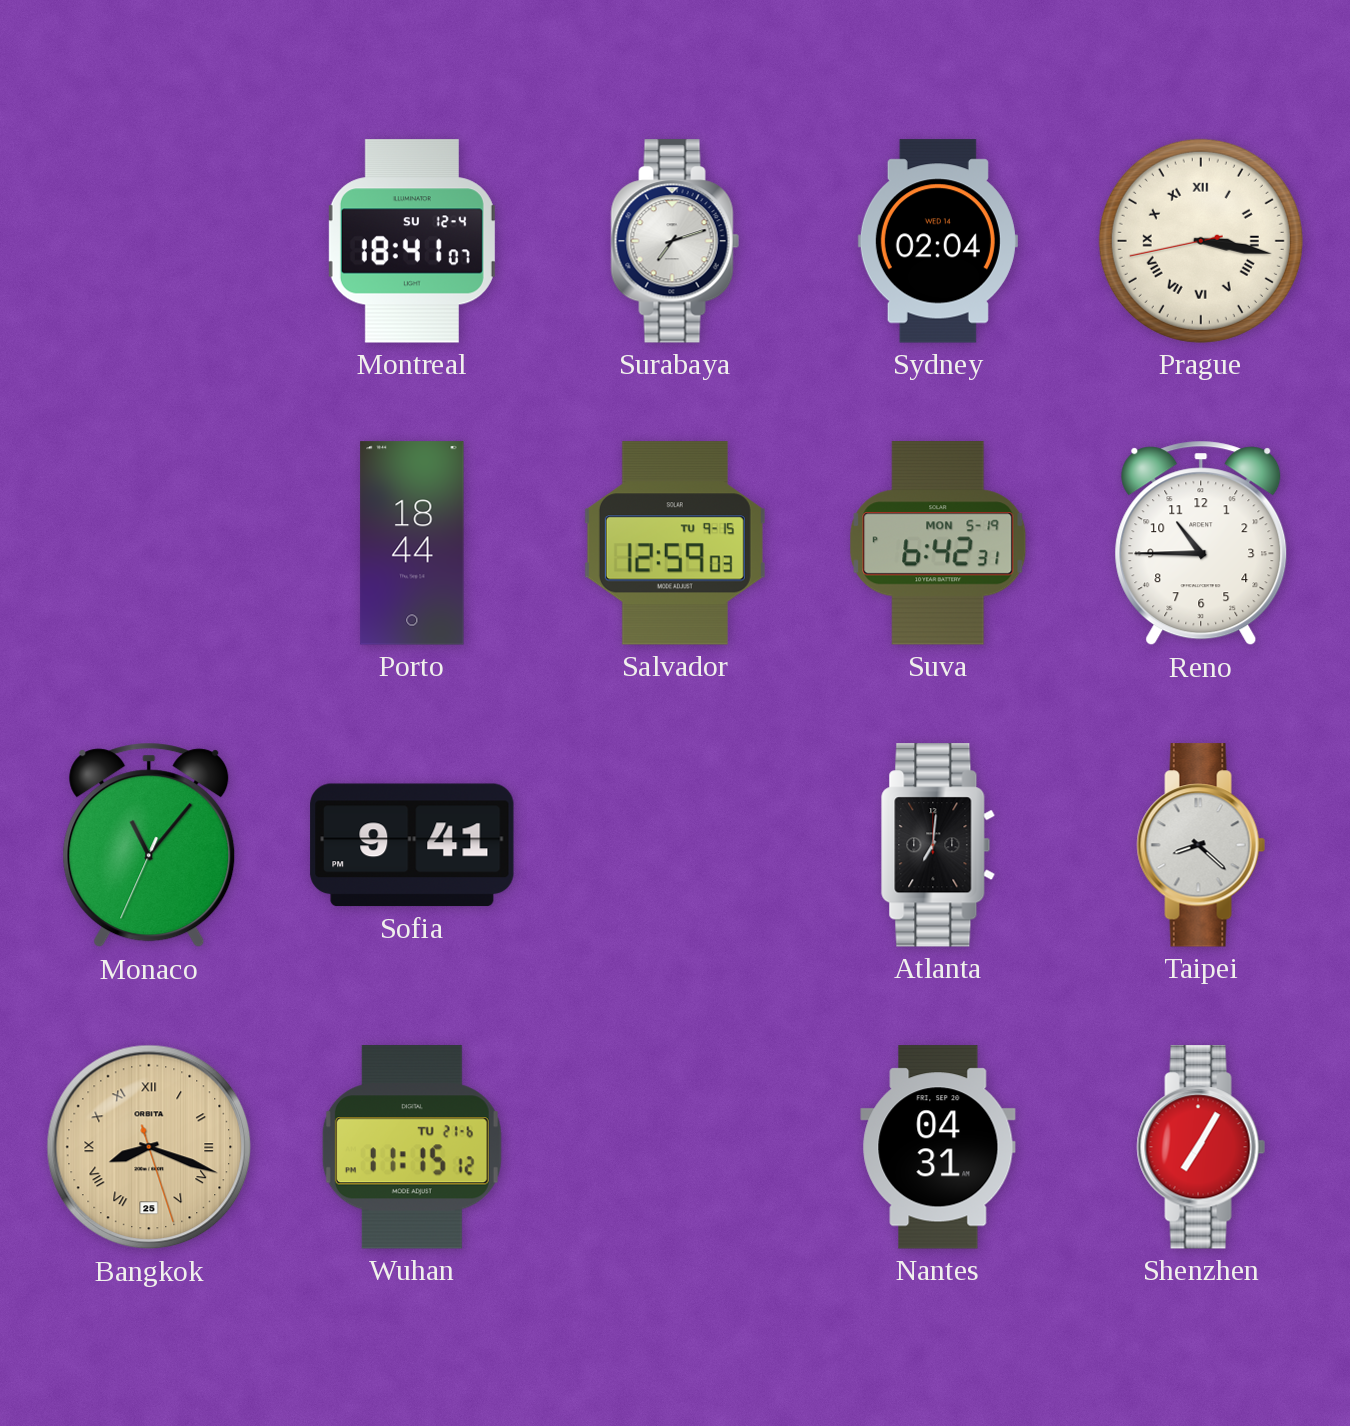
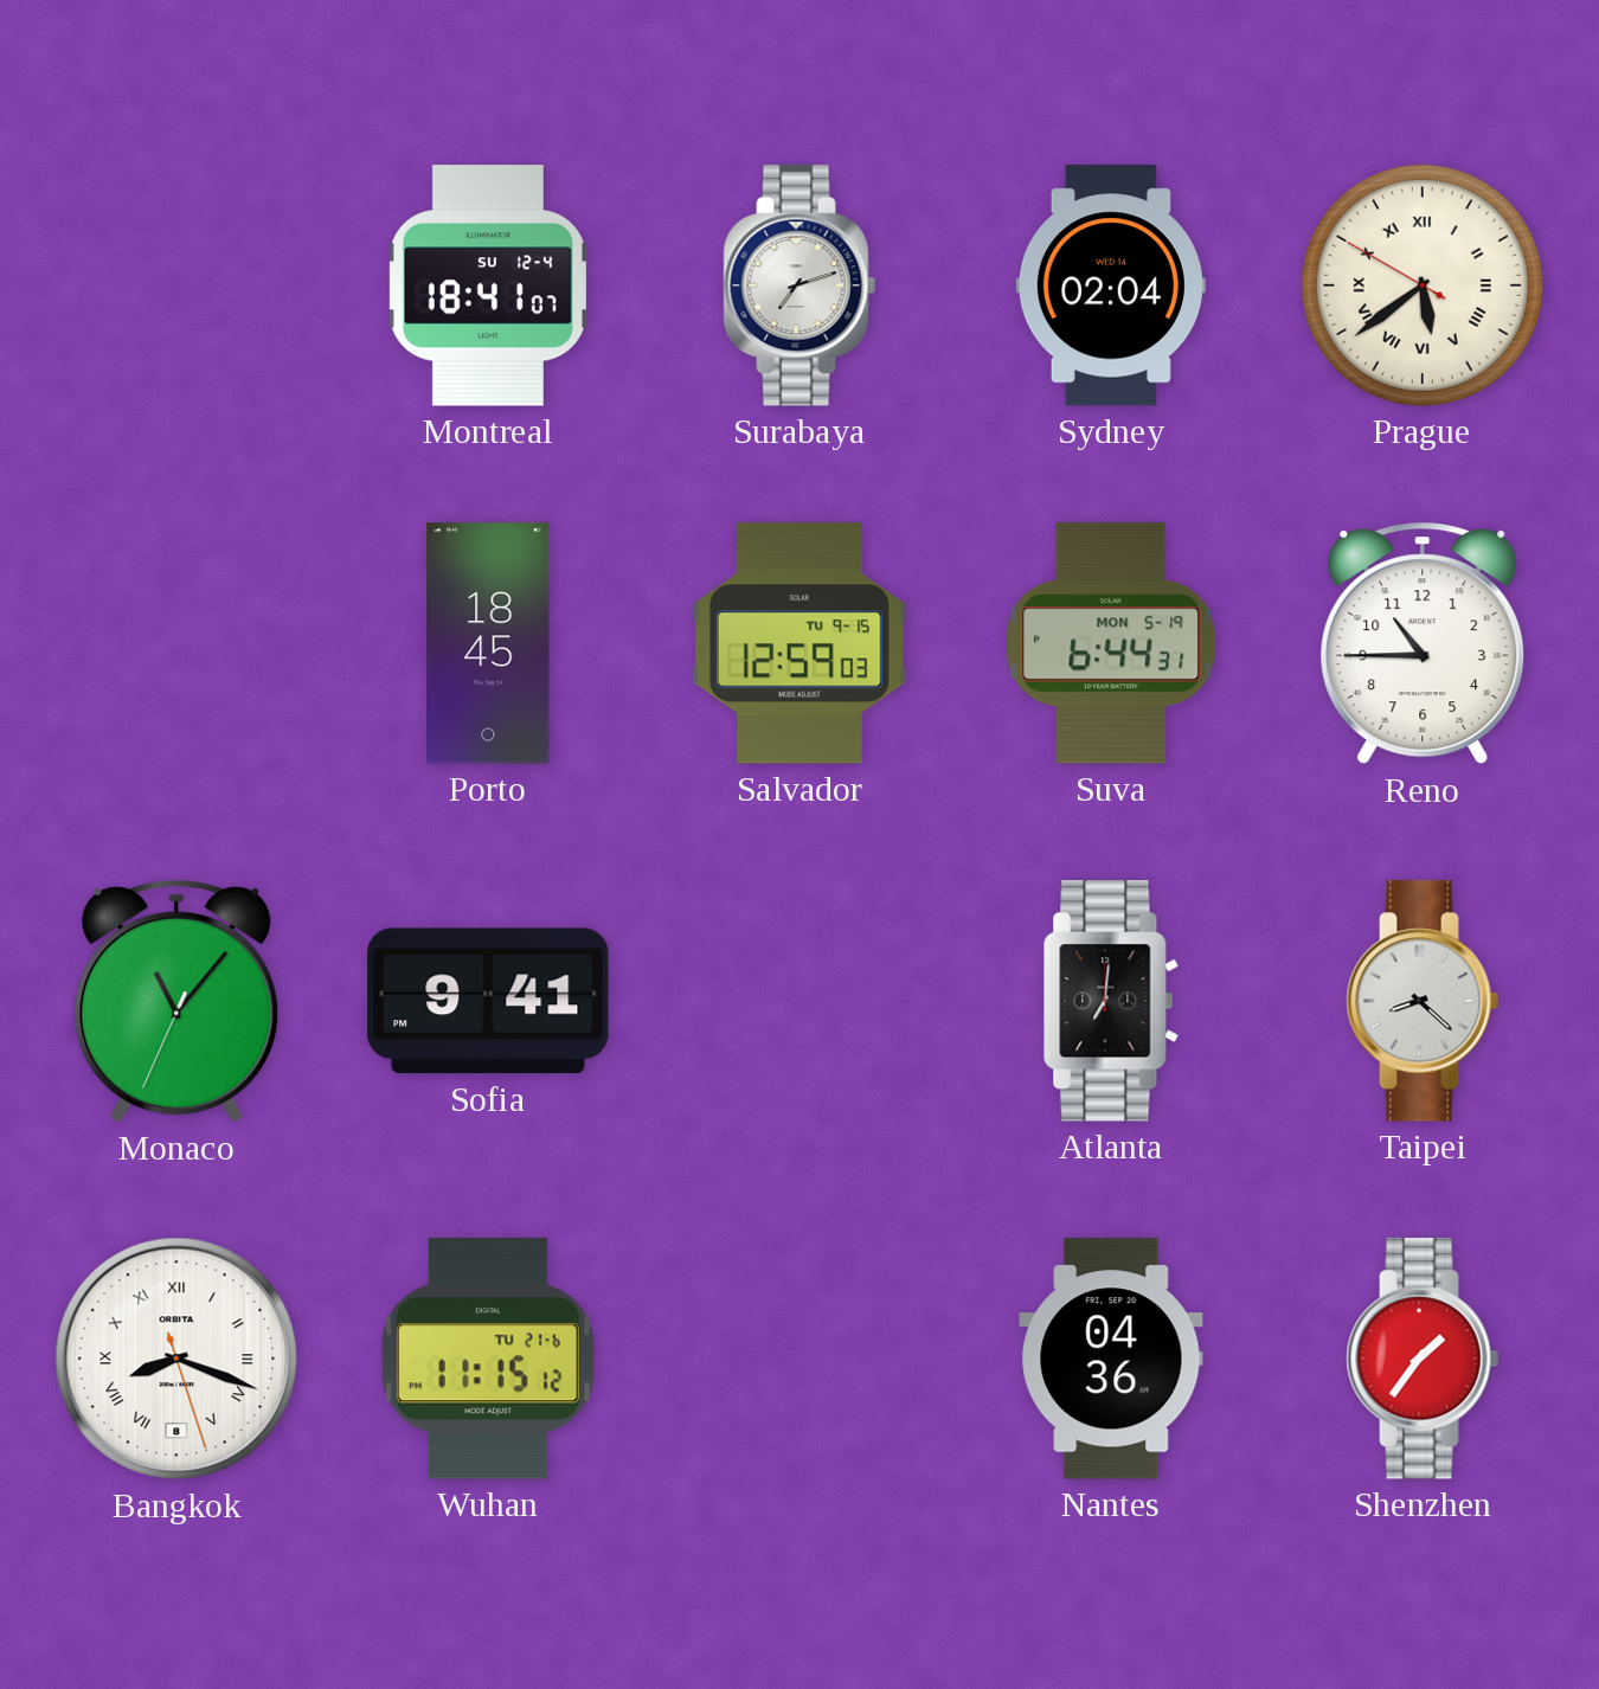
Prague: 3:16 -> 5:38
Porto: 18:44 -> 18:45
Suva: 6:42 -> 6:44
Bangkok date: 25 -> 8
Bangkok dial: champagne -> white
Nantes: 04:31 -> 04:36
Shenzhen: 7:05 -> 1:36
